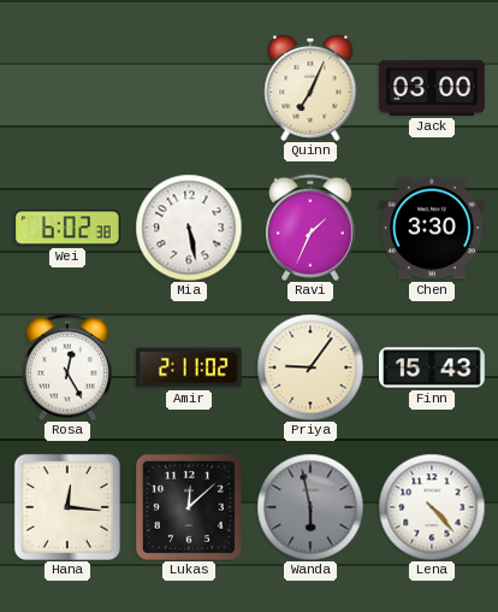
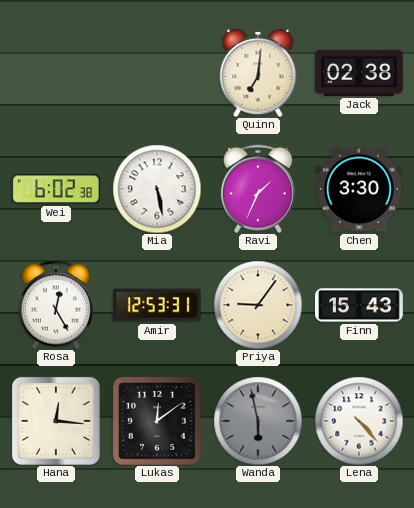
Quinn: 7:04 -> 7:01
Jack: 03:00 -> 02:38
Amir: 2:11 -> 12:53
Lukas: 12:08 -> 12:09
